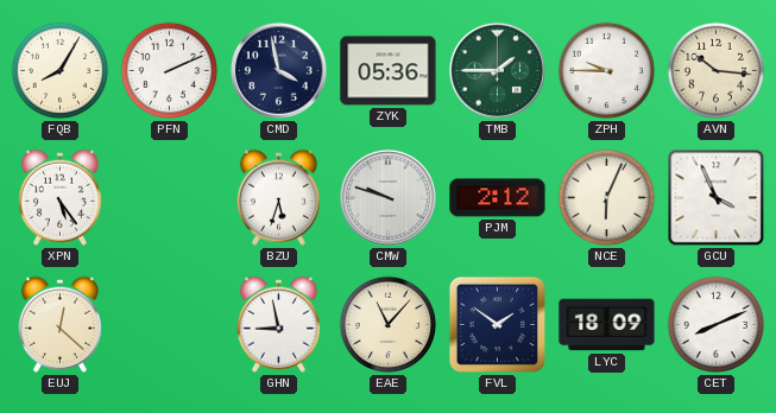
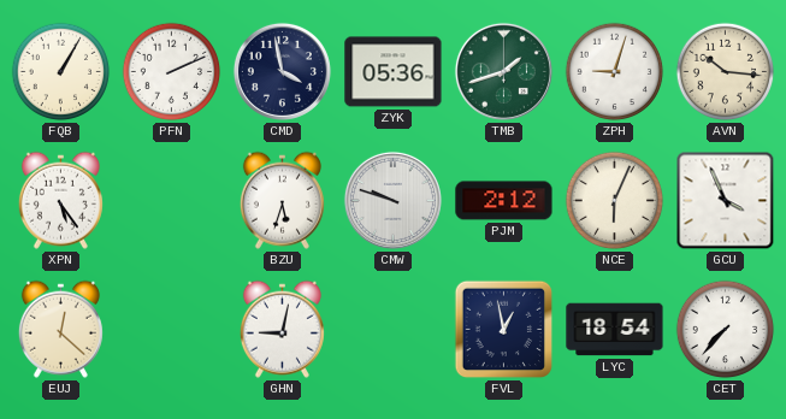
FQB: 8:05 -> 1:05
TMB: 1:45 -> 1:42
ZPH: 9:45 -> 9:03
GHN: 8:58 -> 9:02
EAE: 11:07 -> none
FVL: 1:51 -> 12:58
LYC: 18:09 -> 18:54
CET: 8:11 -> 7:37
